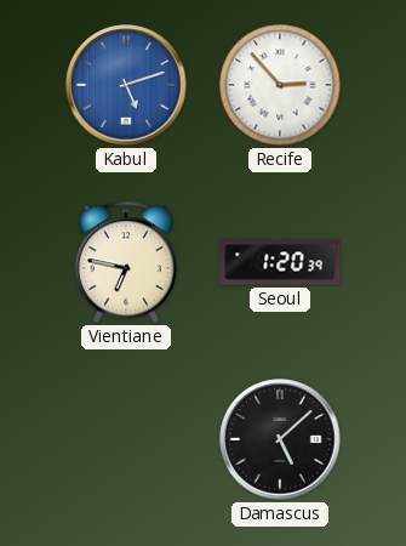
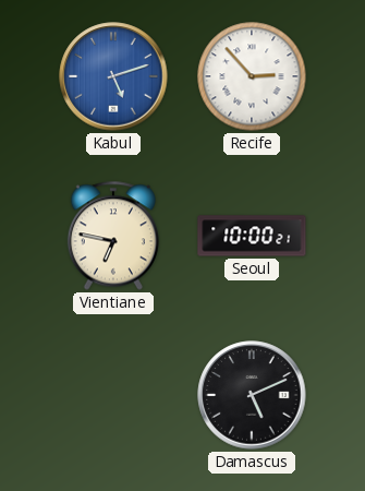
Seoul: 1:20 -> 10:00
Damascus: 5:08 -> 5:11
